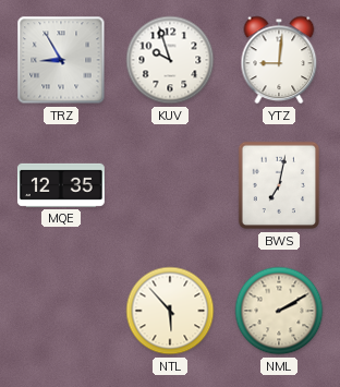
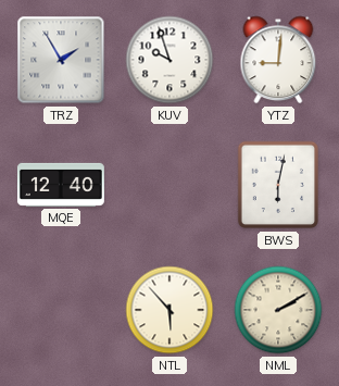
TRZ: 8:55 -> 1:55
MQE: 12:35 -> 12:40
BWS: 7:02 -> 6:02
